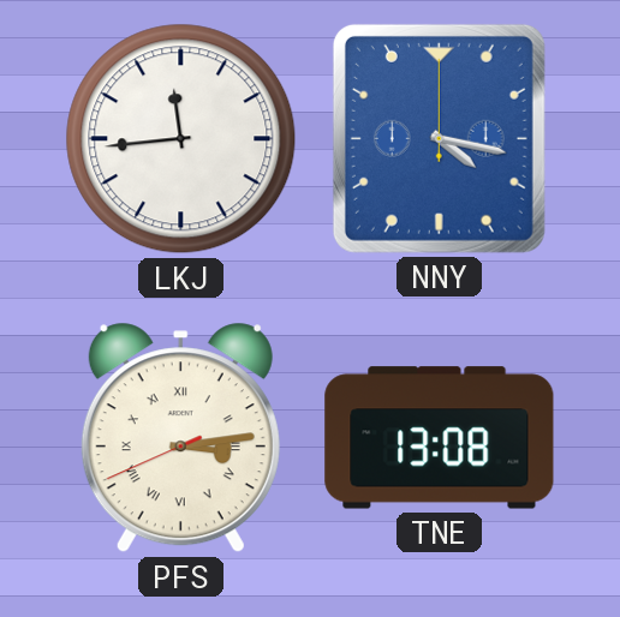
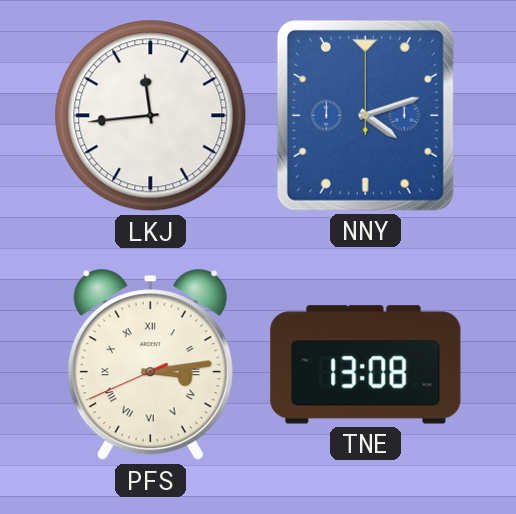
NNY: 4:17 -> 4:12
